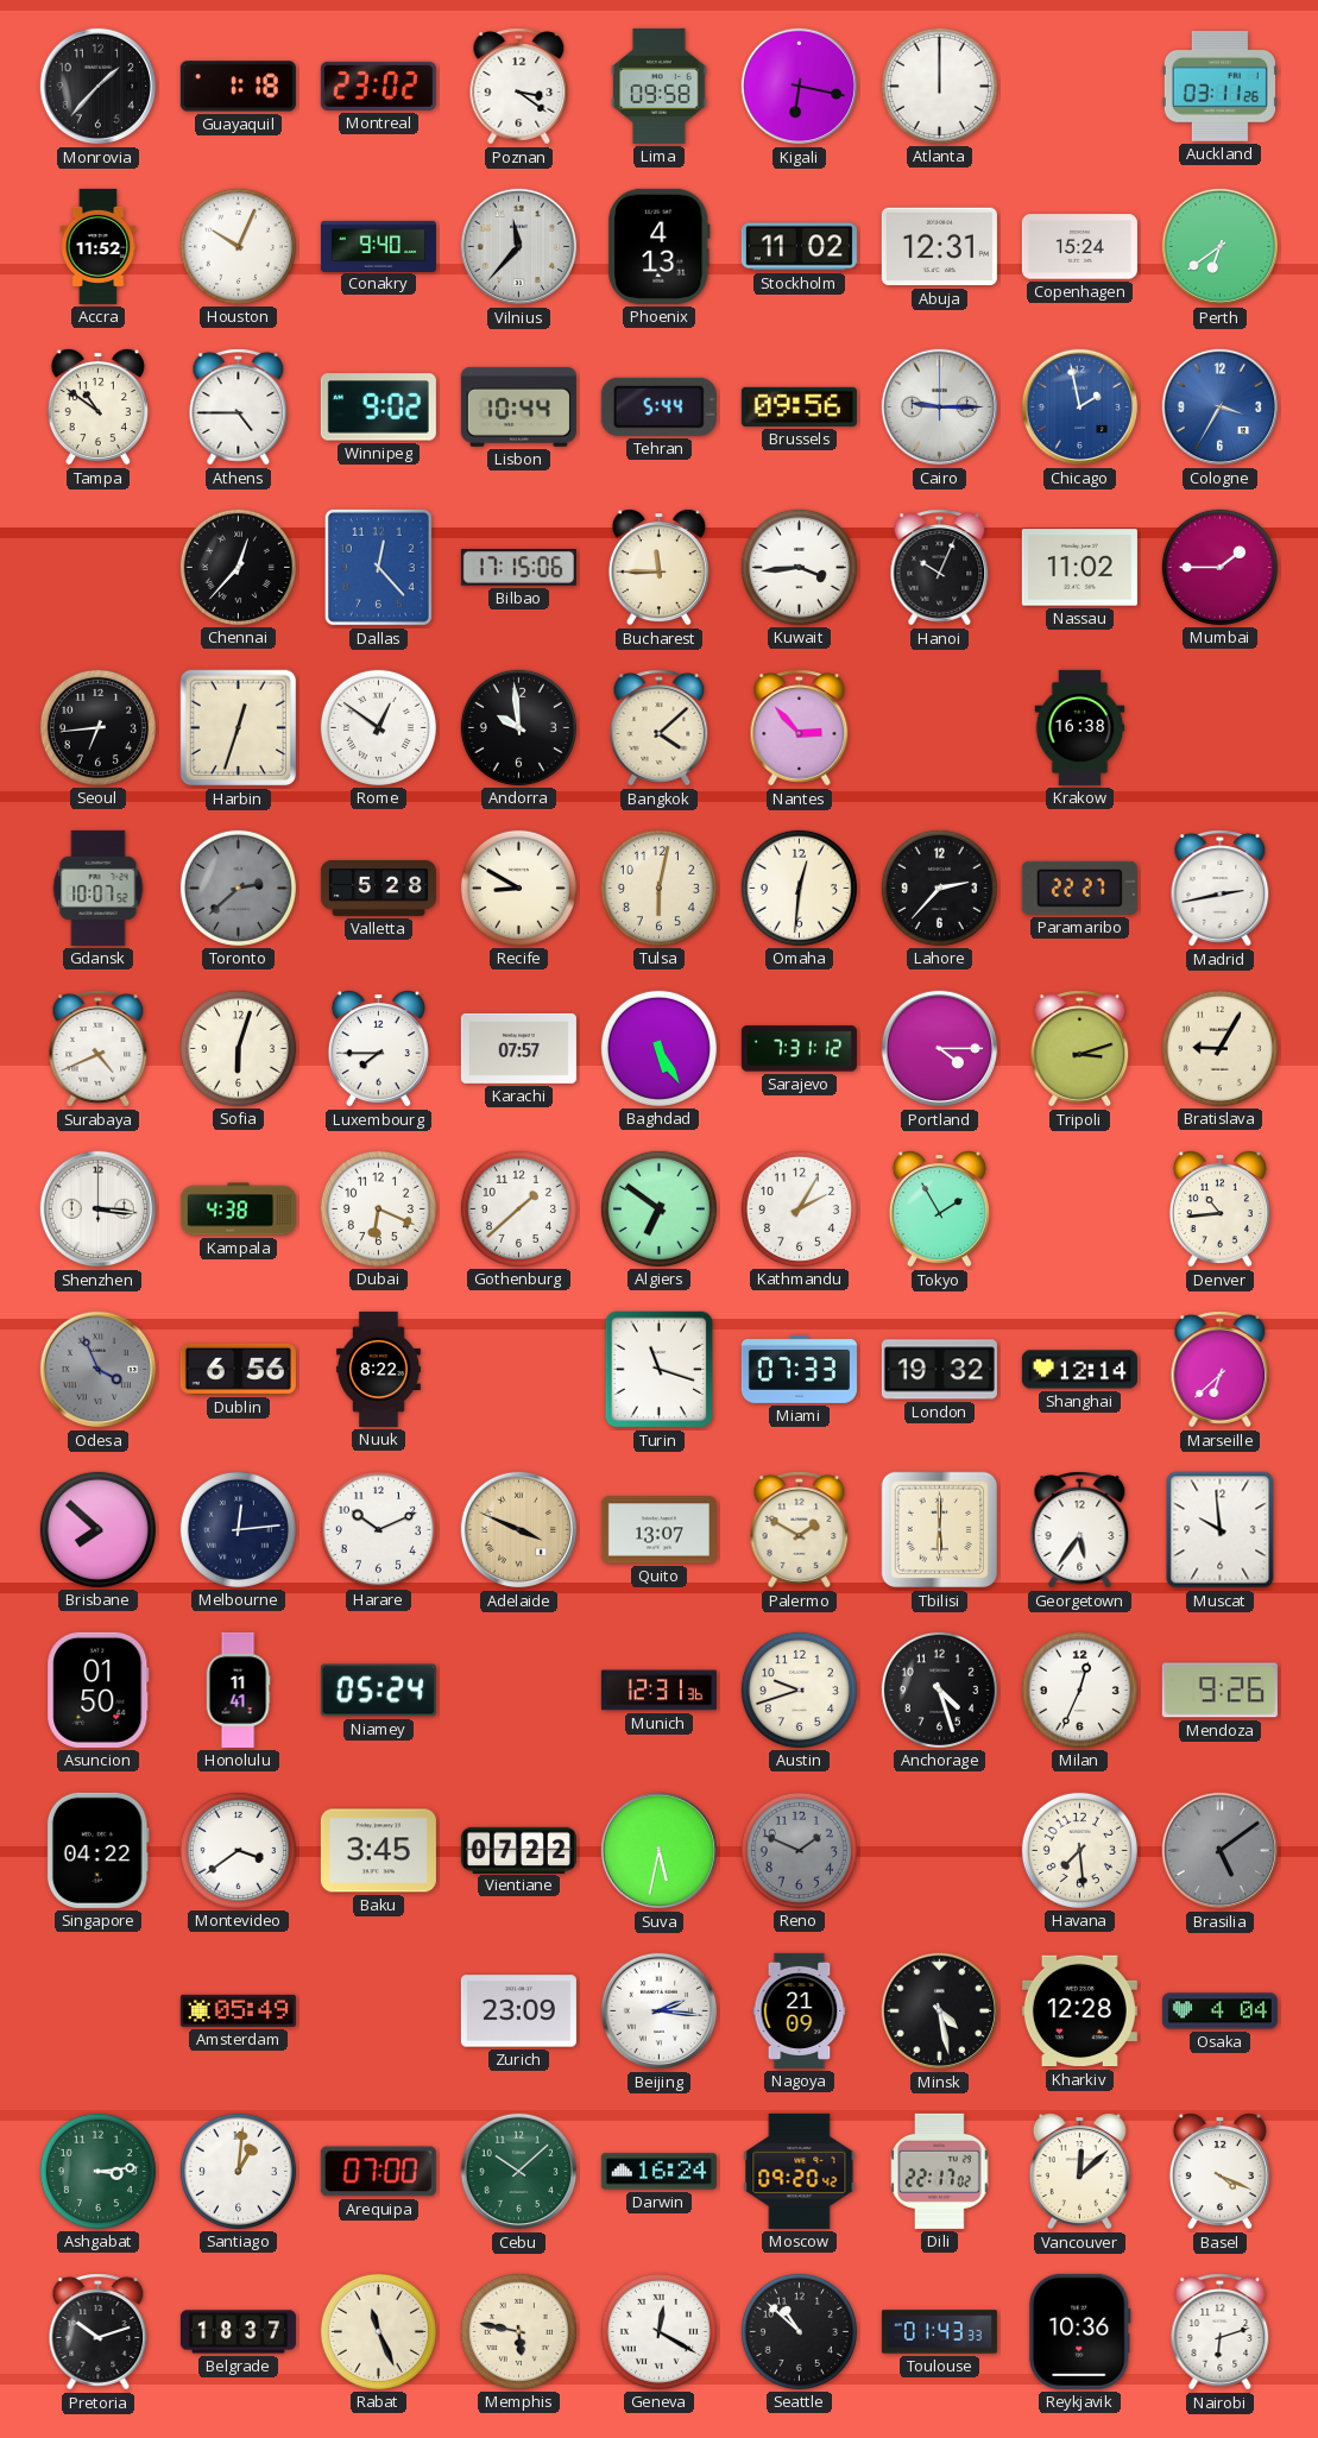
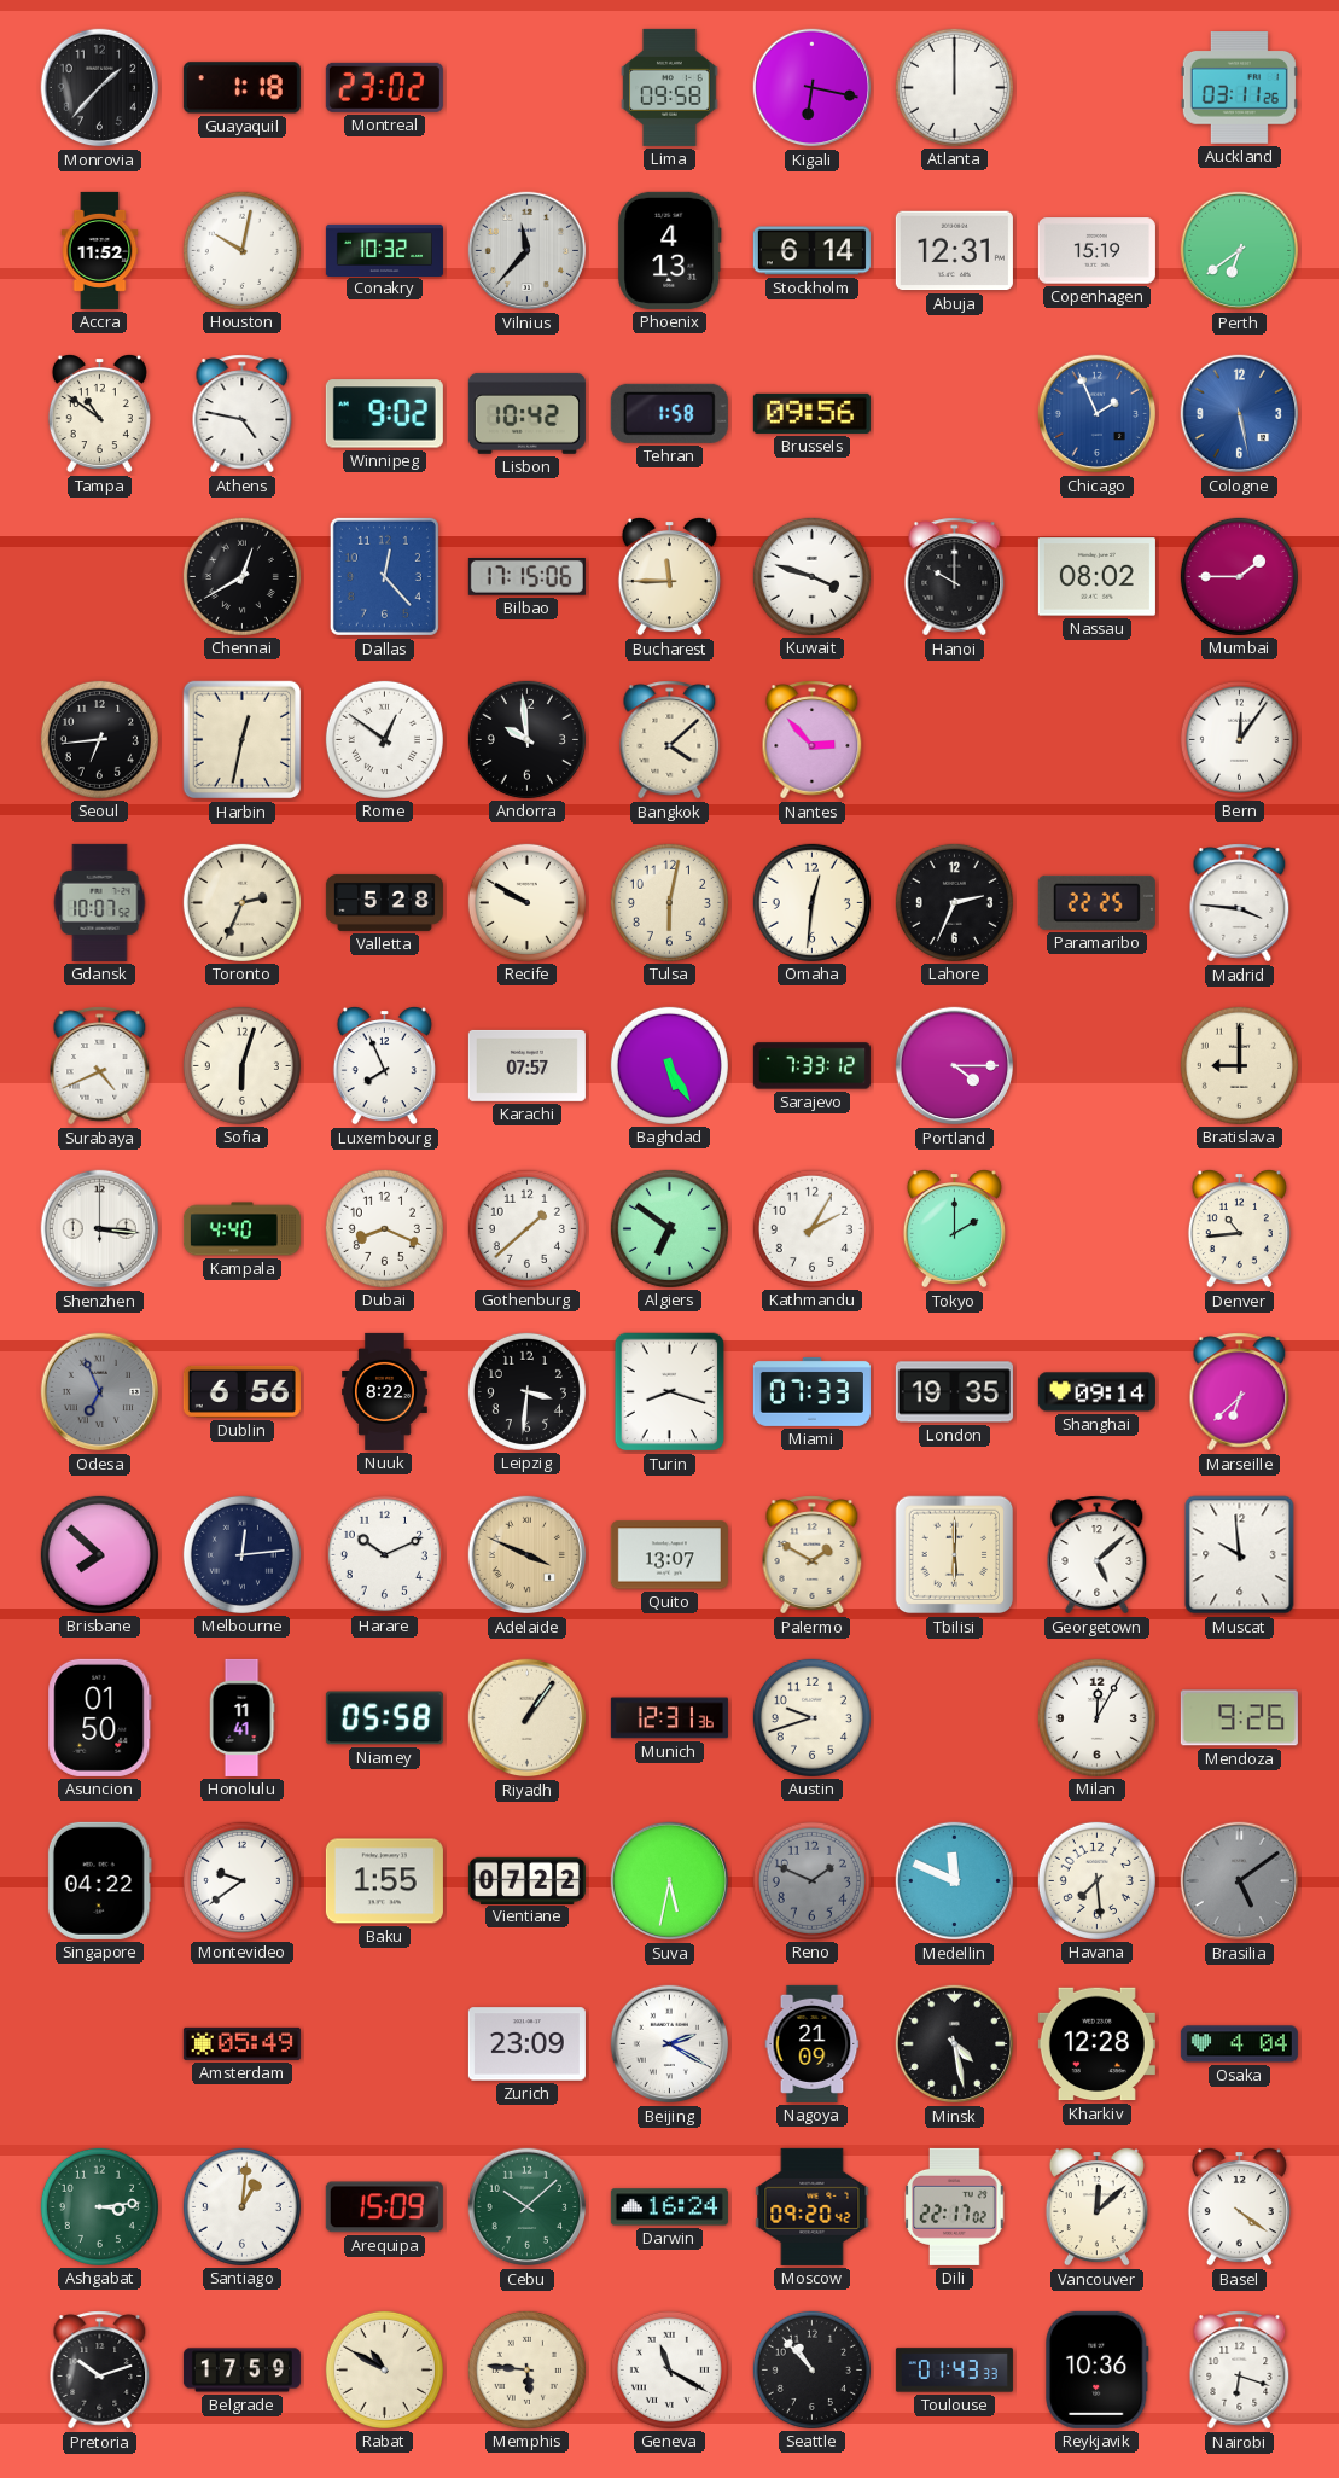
Poznan: 3:21 -> none
Houston: 10:04 -> 10:02
Conakry: 9:40 -> 10:32
Stockholm: 11:02 -> 6:14
Copenhagen: 15:24 -> 15:19
Athens: 4:45 -> 4:47
Lisbon: 10:44 -> 10:42
Tehran: 5:44 -> 1:58
Cairo: 9:15 -> none
Chicago: 1:58 -> 1:56
Cologne: 3:35 -> 5:28
Chennai: 12:37 -> 12:40
Kuwait: 3:44 -> 3:48
Hanoi: 10:04 -> 10:00
Nassau: 11:02 -> 08:02
Harbin: 12:33 -> 12:32
Krakow: 16:38 -> none
Bern: none -> 12:06
Toronto: 2:38 -> 2:34
Toronto dial: grey -> cream
Recife: 8:50 -> 9:50
Lahore: 2:37 -> 2:34
Paramaribo: 22:27 -> 22:25
Madrid: 2:43 -> 3:46
Luxembourg: 7:45 -> 7:56
Sarajevo: 7:31 -> 7:33
Tripoli: 3:12 -> none
Bratislava: 9:05 -> 9:00
Kampala: 4:38 -> 4:40
Dubai: 6:19 -> 8:19
Tokyo: 1:55 -> 2:00
Odesa: 3:56 -> 6:56
Leipzig: none -> 3:31
Turin: 11:18 -> 8:18
London: 19:32 -> 19:35
Shanghai: 12:14 -> 09:14
Georgetown: 5:36 -> 5:08
Niamey: 05:24 -> 05:58
Riyadh: none -> 1:06
Anchorage: 4:27 -> none
Milan: 12:34 -> 12:05
Montevideo: 3:39 -> 9:39
Baku: 3:45 -> 1:55
Medellin: none -> 11:49
Beijing: 2:16 -> 2:20
Arequipa: 07:00 -> 15:09
Basel: 4:19 -> 4:21
Belgrade: 18:37 -> 17:59
Rabat: 11:26 -> 10:50
Memphis: 5:47 -> 5:46
Geneva: 12:20 -> 11:20
Seattle: 10:52 -> 10:53
Nairobi: 6:12 -> 6:18
